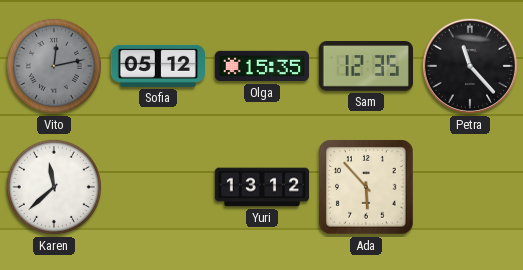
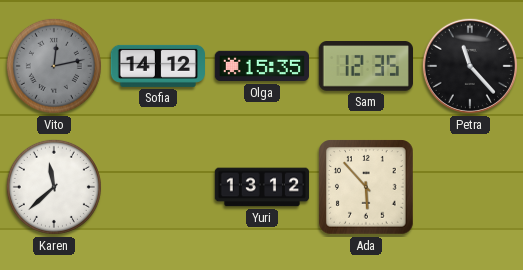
Sofia: 05:12 -> 14:12
